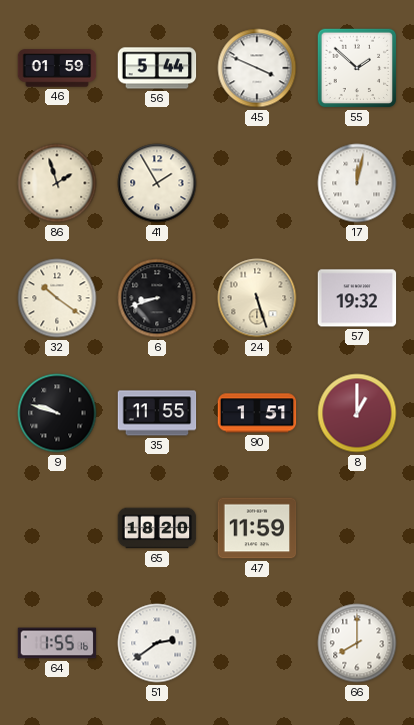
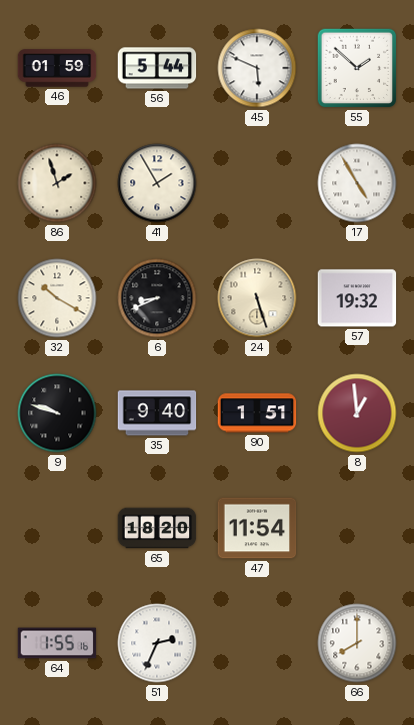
45: 3:49 -> 5:49
17: 12:02 -> 4:55
32: 10:21 -> 10:20
6: 8:42 -> 8:41
35: 11:55 -> 9:40
8: 1:00 -> 12:59
47: 11:59 -> 11:54
51: 2:39 -> 2:34
